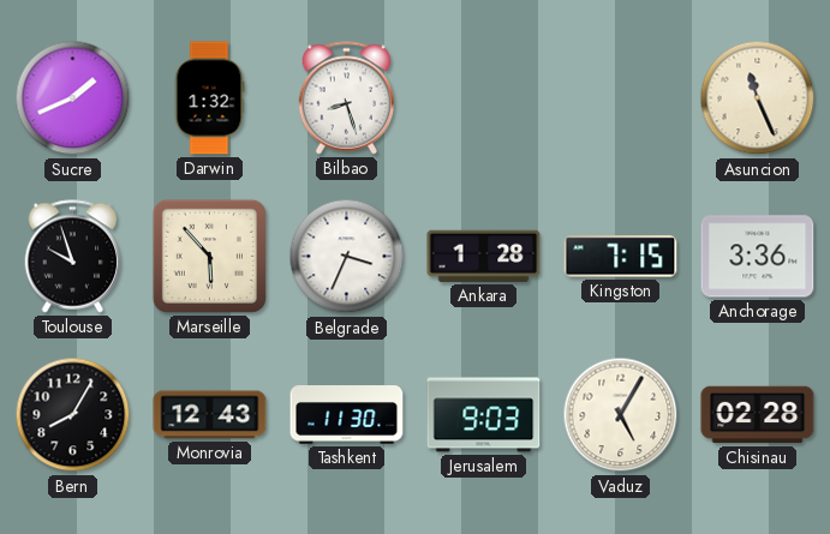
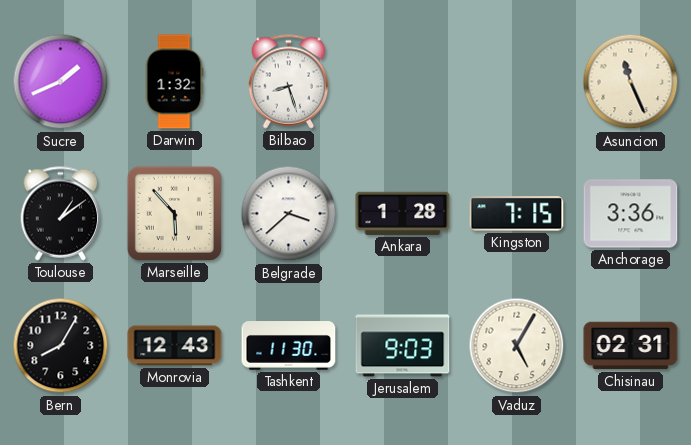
Toulouse: 9:57 -> 1:09
Belgrade: 3:34 -> 3:38
Chisinau: 02:28 -> 02:31
